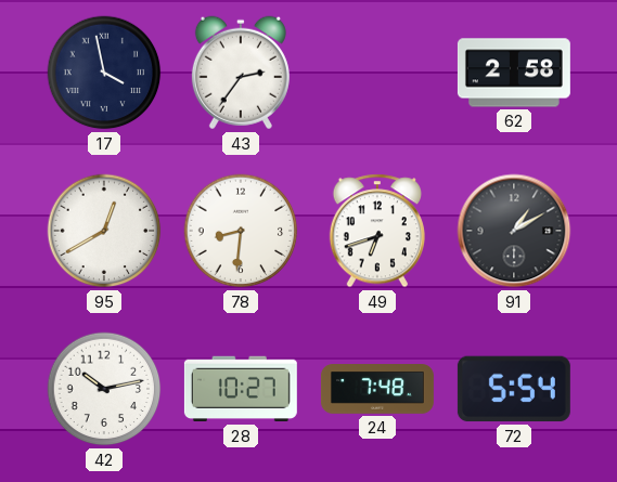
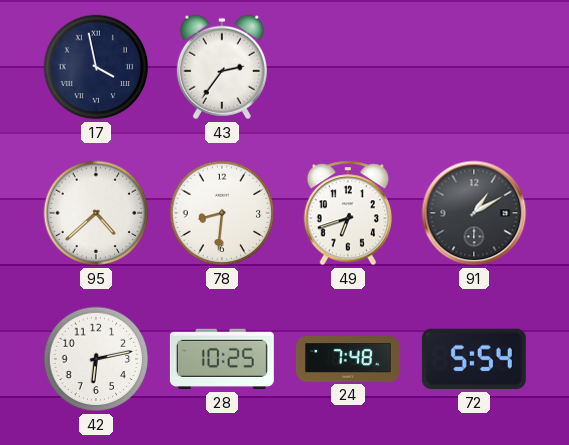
62: 2:58 -> none
95: 12:40 -> 4:38
42: 10:13 -> 6:13
28: 10:27 -> 10:25
